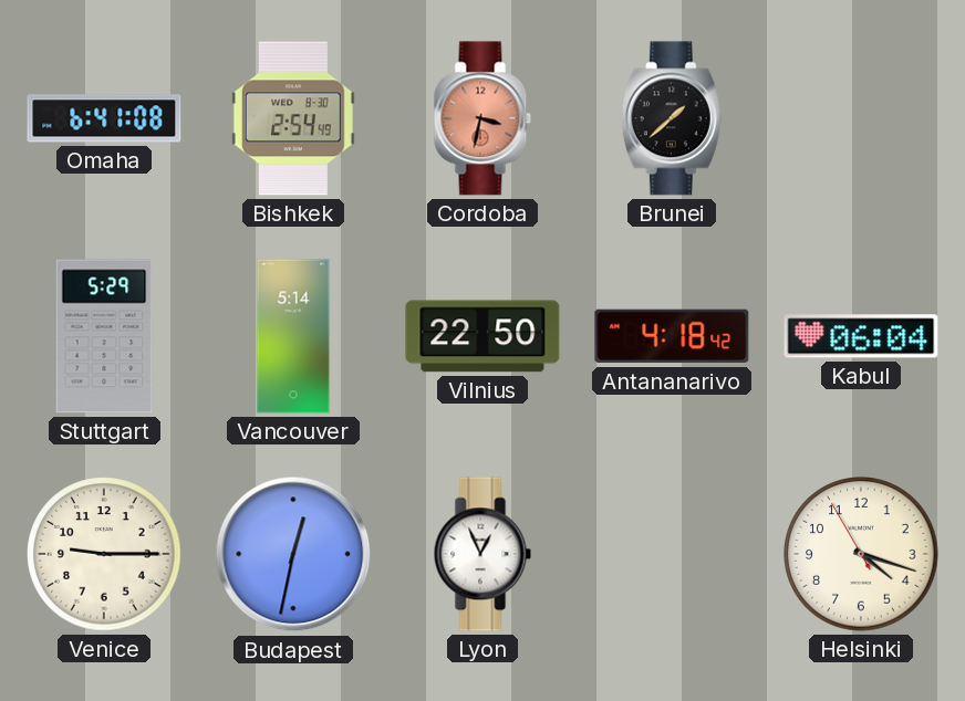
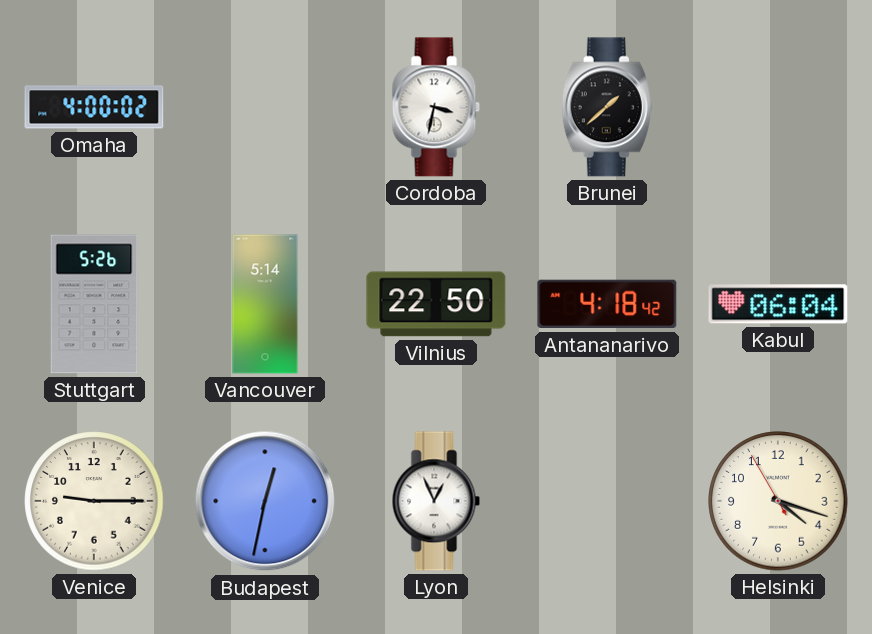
Omaha: 6:41 -> 4:00
Bishkek: 2:54 -> none
Cordoba dial: salmon -> white
Stuttgart: 5:29 -> 5:26
